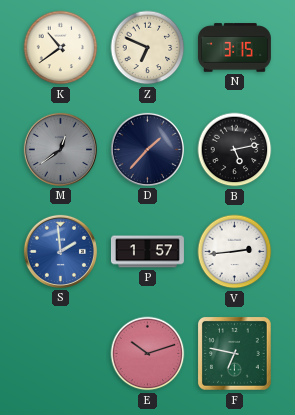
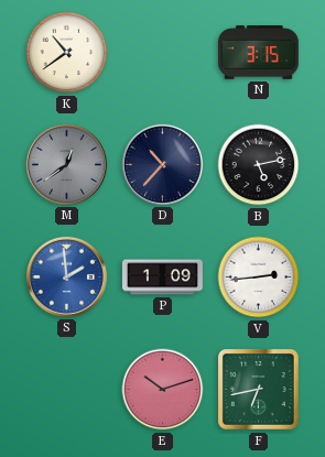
Z: 6:49 -> none
D: 1:37 -> 10:37
P: 1:57 -> 1:09
F: 6:47 -> 6:43
